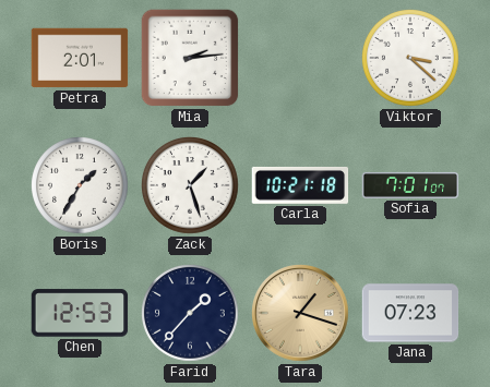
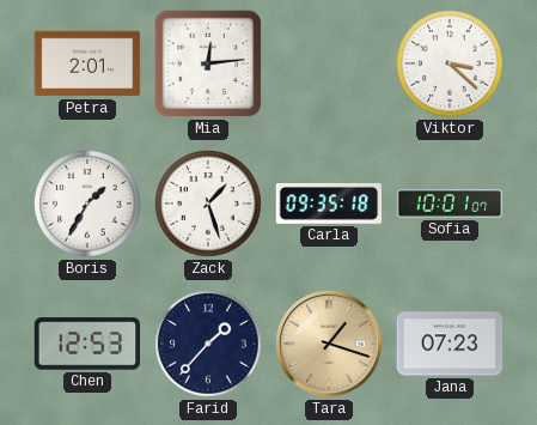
Mia: 2:14 -> 12:14
Carla: 10:21 -> 09:35
Sofia: 7:01 -> 10:01
